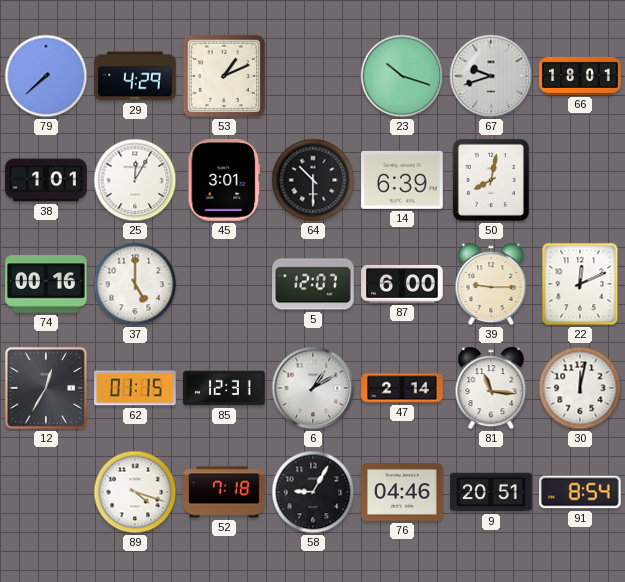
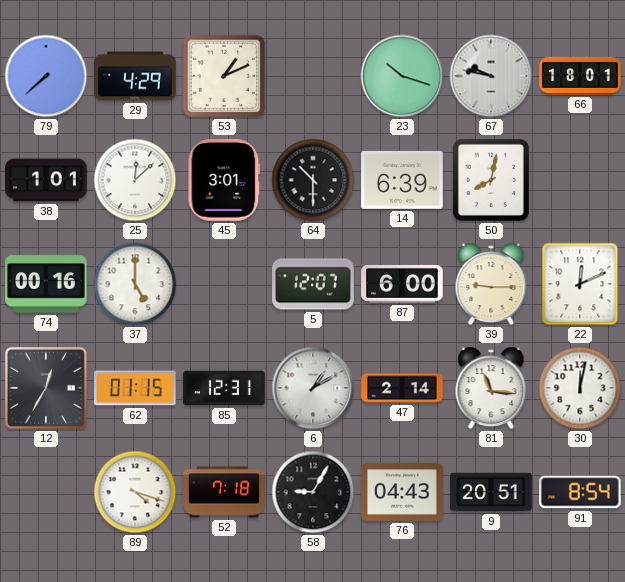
67: 9:42 -> 9:47
25: 12:05 -> 12:08
76: 04:46 -> 04:43
